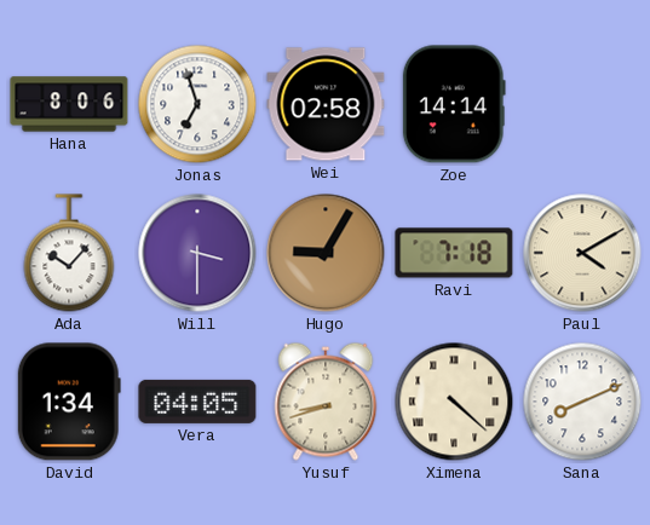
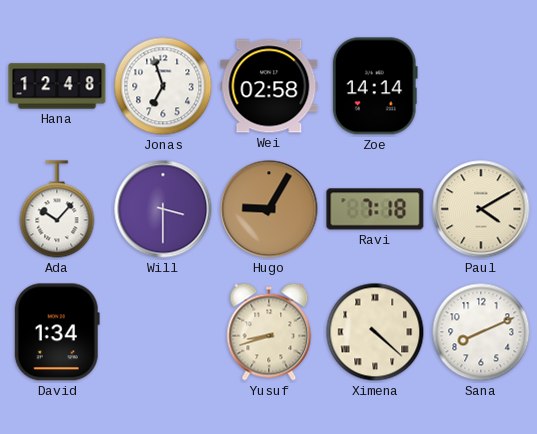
Hana: 8:06 -> 12:48
Vera: 04:05 -> none
